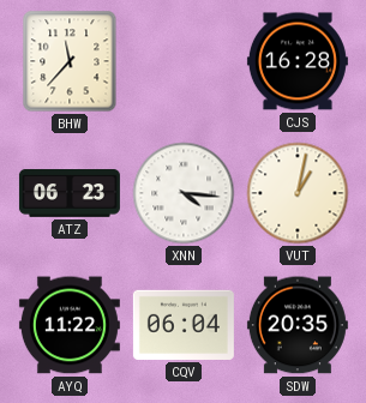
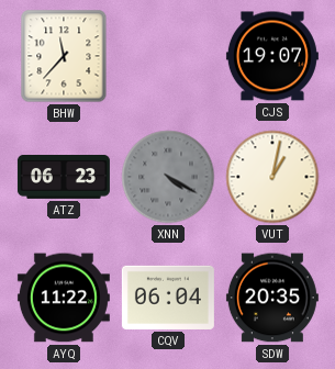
CJS: 16:28 -> 19:07
XNN: 4:16 -> 4:20
XNN dial: white -> grey
